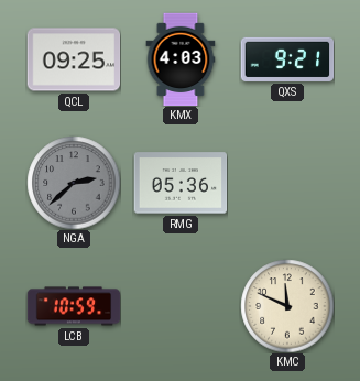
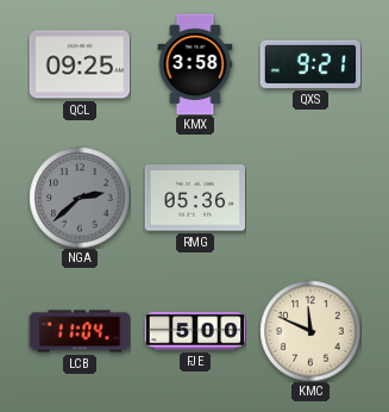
KMX: 4:03 -> 3:58
LCB: 10:59 -> 11:04
FJE: none -> 5:00
